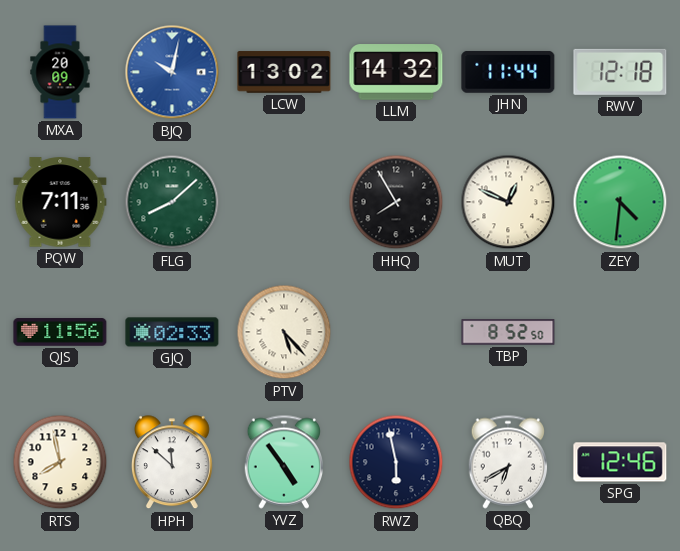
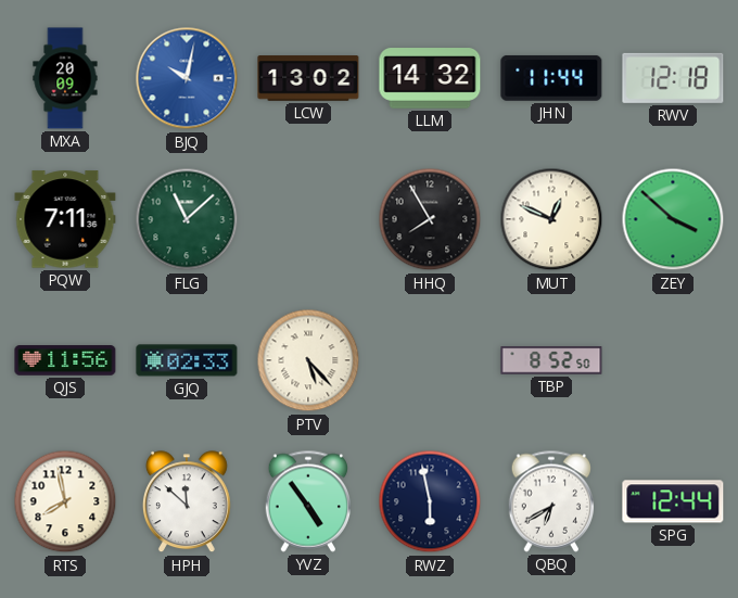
FLG: 8:08 -> 11:08
ZEY: 4:31 -> 3:52
SPG: 12:46 -> 12:44
